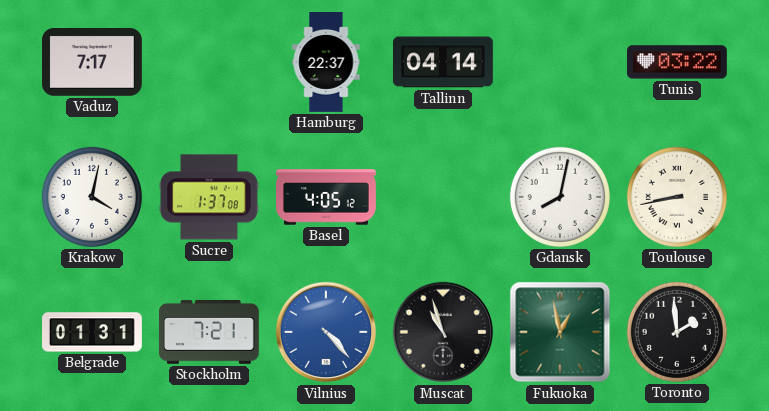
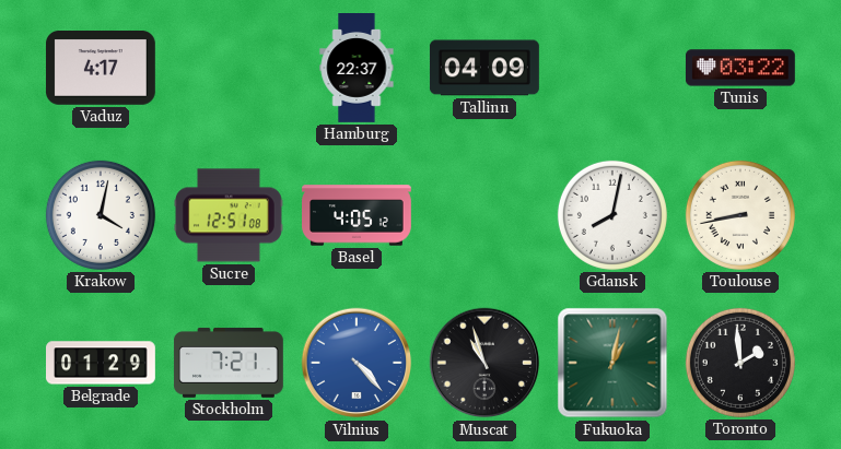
Vaduz: 7:17 -> 4:17
Tallinn: 04:14 -> 04:09
Sucre: 1:37 -> 12:51
Belgrade: 01:31 -> 01:29
Fukuoka: 12:58 -> 1:02
